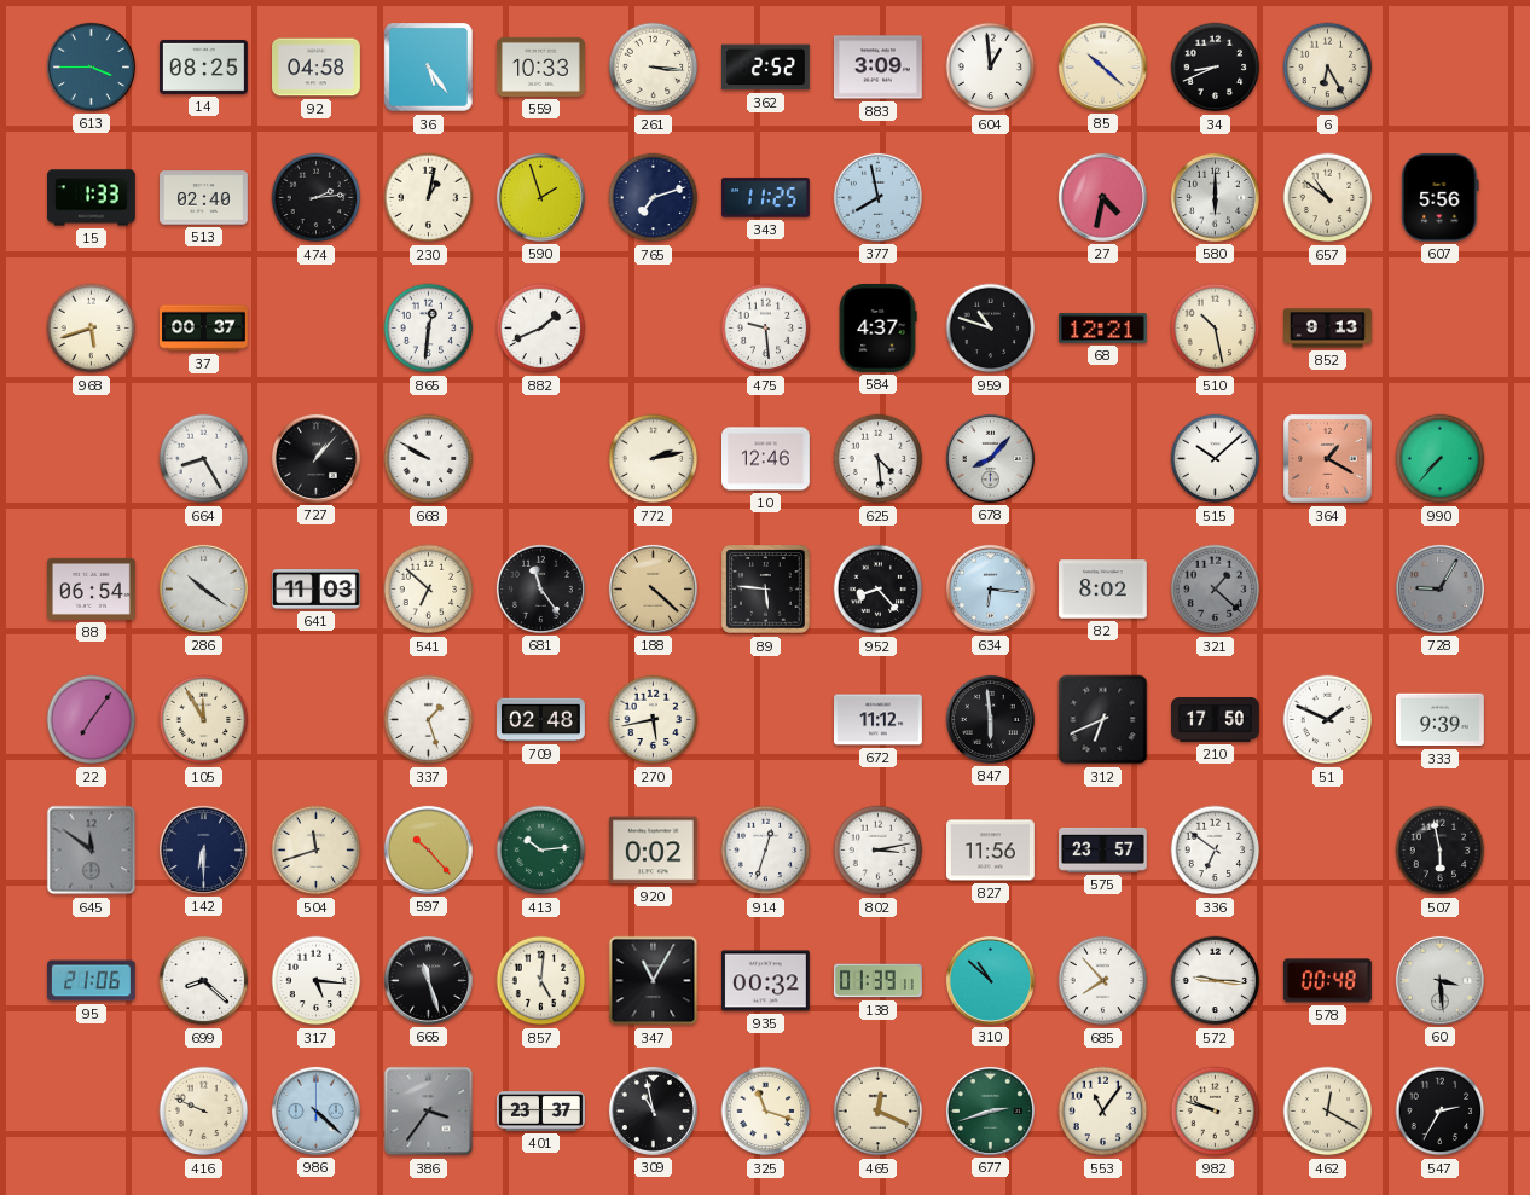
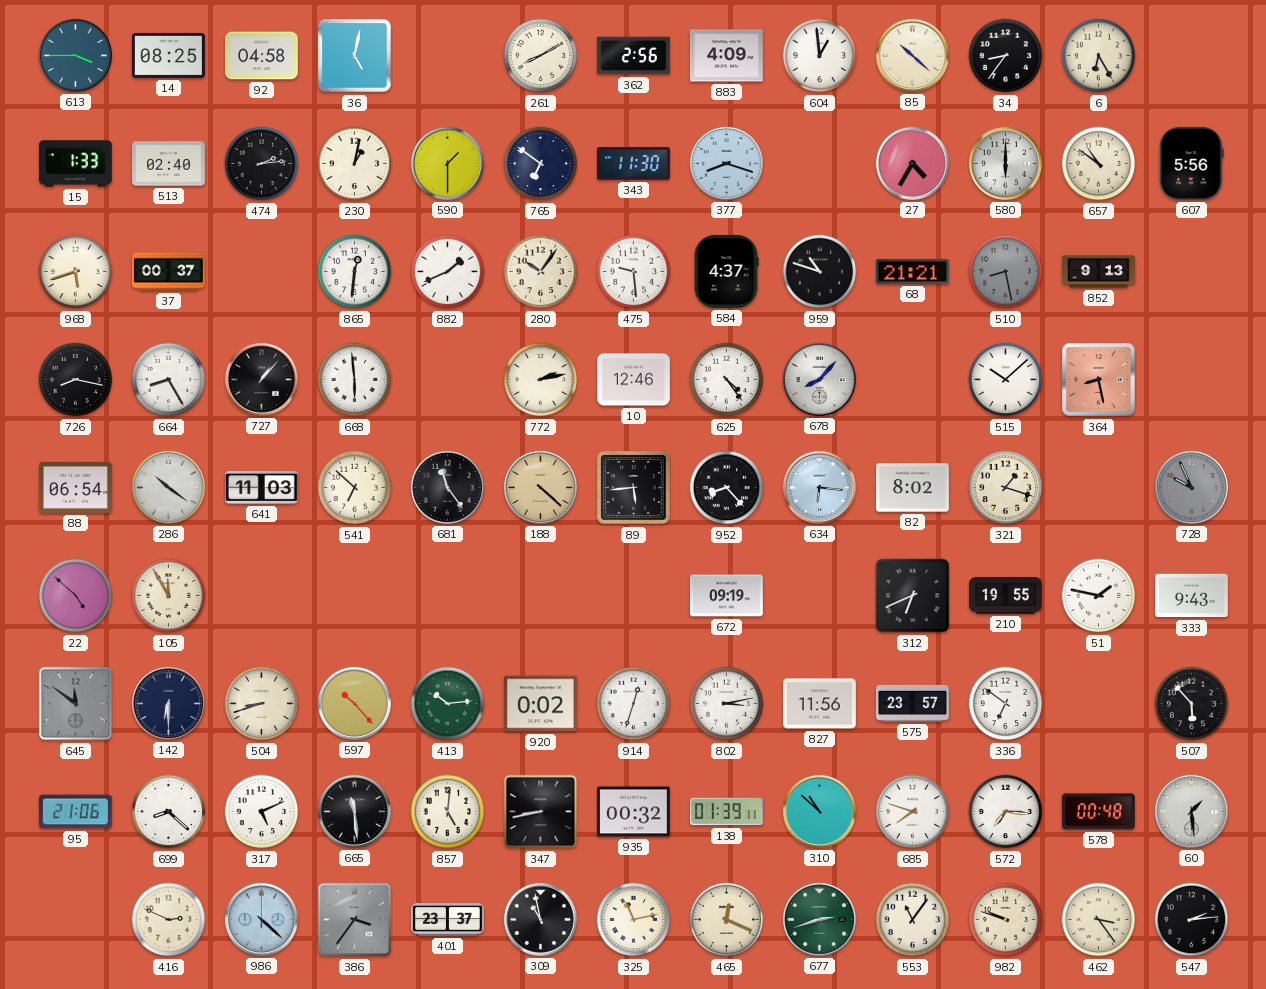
36: 5:24 -> 5:02
559: 10:33 -> none
261: 3:16 -> 8:10
362: 2:52 -> 2:56
883: 3:09 -> 4:09
34: 8:41 -> 8:36
590: 1:57 -> 1:30
765: 7:12 -> 6:51
343: 11:25 -> 11:30
377: 7:58 -> 8:18
27: 4:32 -> 4:35
280: none -> 10:06
68: 12:21 -> 21:21
510: 10:28 -> 8:28
510 dial: cream -> grey
726: none -> 8:17
668: 9:50 -> 5:59
625: 4:29 -> 4:24
364: 1:20 -> 8:28
990: 7:37 -> none
89: 5:46 -> 5:44
321: 1:22 -> 1:18
321 dial: grey -> cream
728: 9:05 -> 9:56
22: 7:06 -> 4:52
337: 1:27 -> none
709: 02:48 -> none
270: 5:43 -> none
672: 11:12 -> 09:19
847: 5:59 -> none
210: 17:50 -> 19:55
51: 1:49 -> 1:47
333: 9:39 -> 9:43
504: 11:42 -> 8:42
507: 5:58 -> 5:53
317: 5:16 -> 5:11
665: 11:27 -> 11:29
347: 11:05 -> 8:43
685: 7:53 -> 7:48
572: 9:16 -> 7:16
60: 3:29 -> 1:29
416: 9:49 -> 2:49
325: 11:18 -> 11:13
462: 12:20 -> 3:24
547: 2:35 -> 2:14
